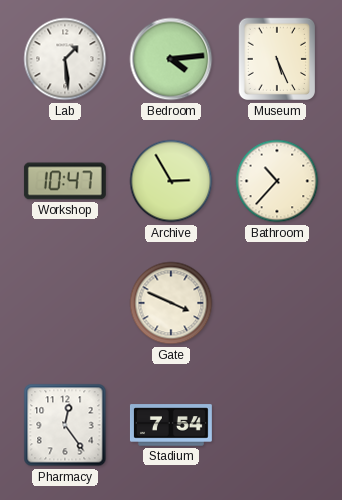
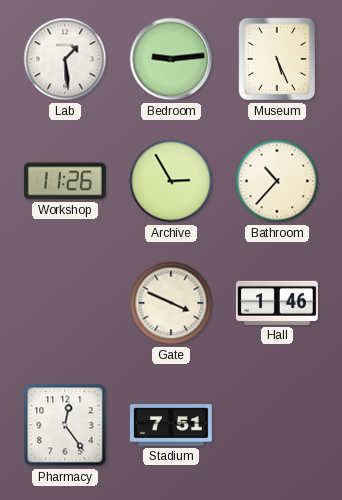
Bedroom: 4:14 -> 9:14
Workshop: 10:47 -> 11:26
Hall: none -> 1:46
Stadium: 7:54 -> 7:51
